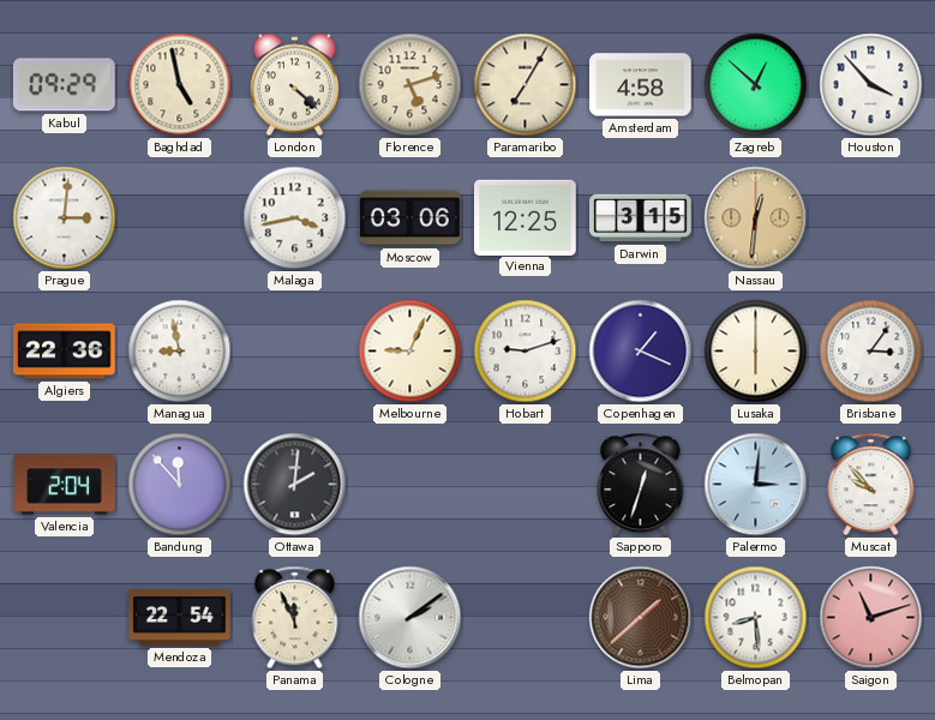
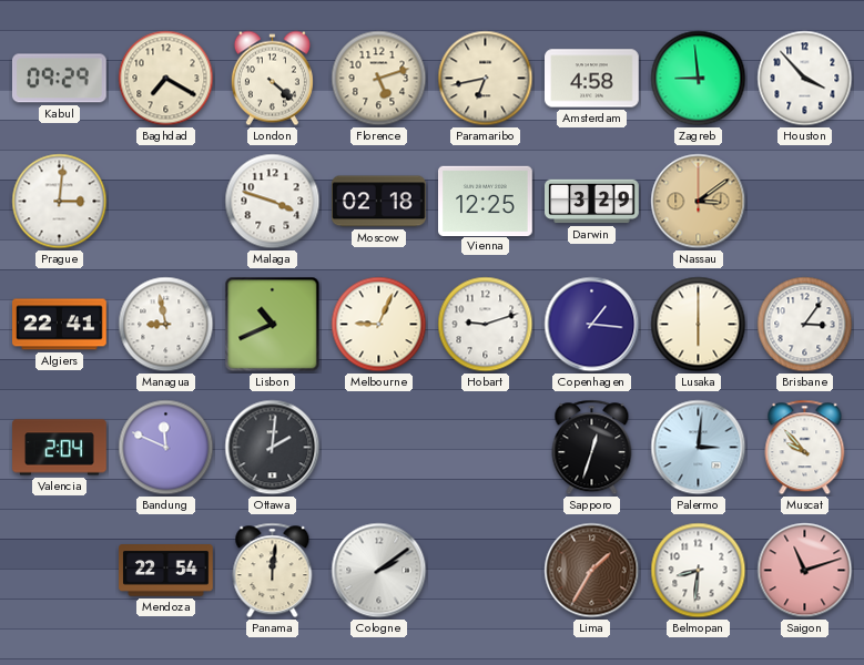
Baghdad: 4:58 -> 7:20
Paramaribo: 7:05 -> 6:43
Zagreb: 12:52 -> 8:59
Malaga: 3:43 -> 3:48
Moscow: 03:06 -> 02:18
Darwin: 3:15 -> 3:29
Nassau: 12:31 -> 3:09
Algiers: 22:36 -> 22:41
Lisbon: none -> 10:41
Copenhagen: 1:19 -> 1:16
Bandung: 11:53 -> 11:49
Panama: 11:56 -> 12:01
Lima: 1:38 -> 1:35
Belmopan: 8:29 -> 8:31
